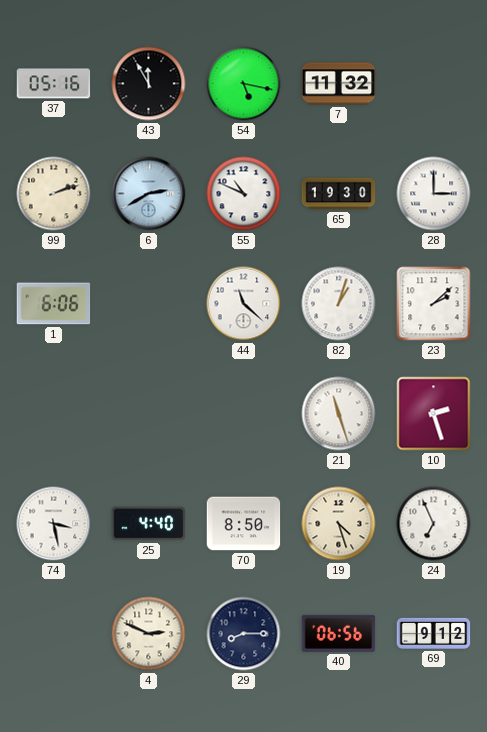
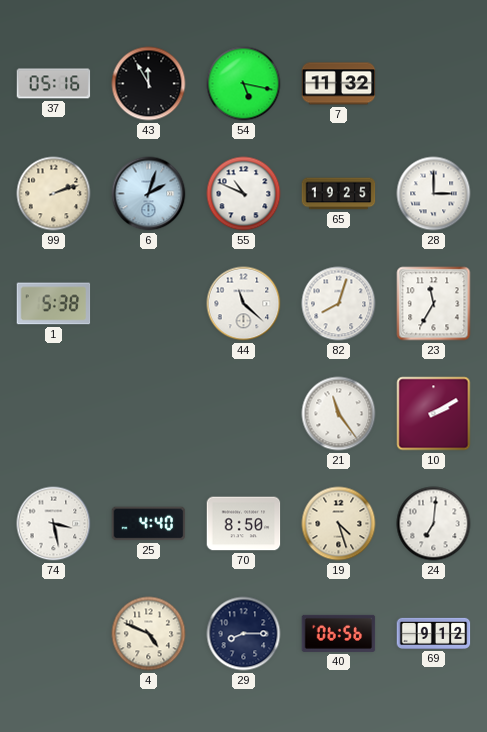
6: 2:40 -> 2:03
65: 19:30 -> 19:25
1: 6:06 -> 5:38
82: 1:03 -> 8:03
23: 2:08 -> 11:35
21: 11:27 -> 11:24
10: 2:27 -> 2:10
24: 6:56 -> 7:01
4: 2:49 -> 4:49
